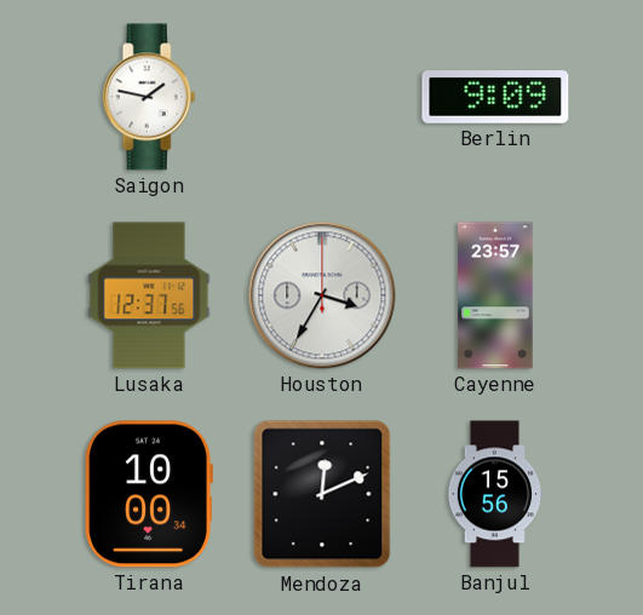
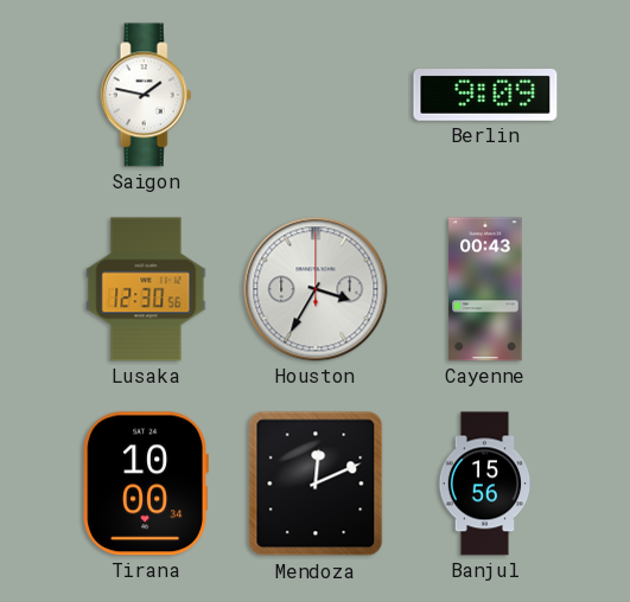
Lusaka: 12:37 -> 12:30
Cayenne: 23:57 -> 00:43
